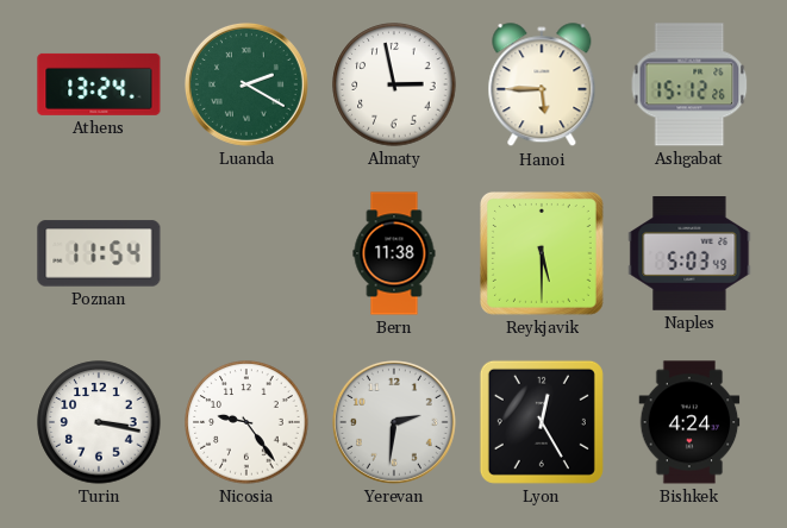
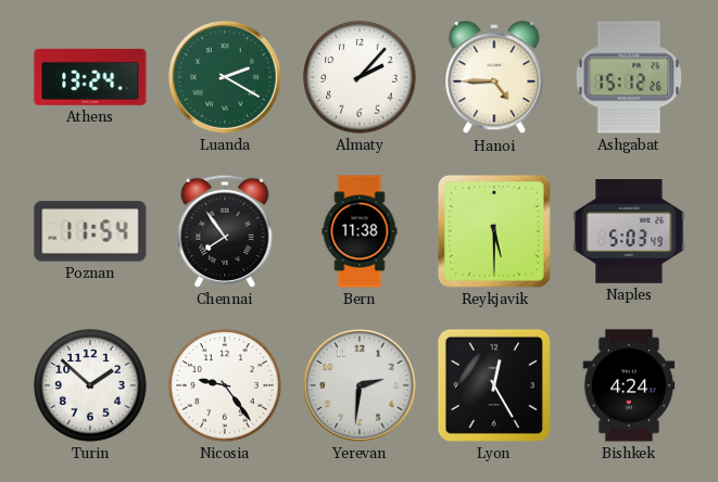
Almaty: 2:58 -> 2:07
Hanoi: 5:45 -> 4:45
Chennai: none -> 7:54
Turin: 3:17 -> 1:52
